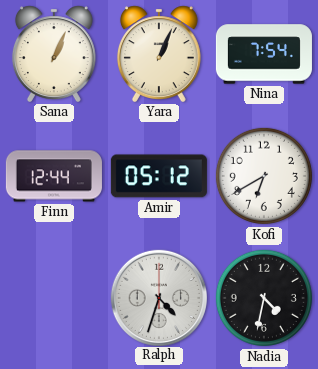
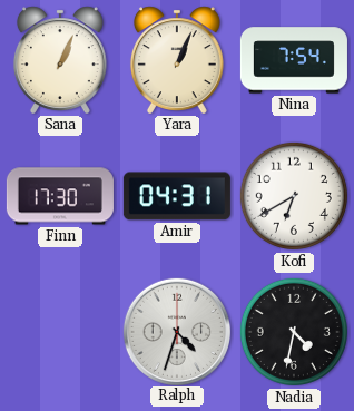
Finn: 12:44 -> 17:30
Amir: 05:12 -> 04:31
